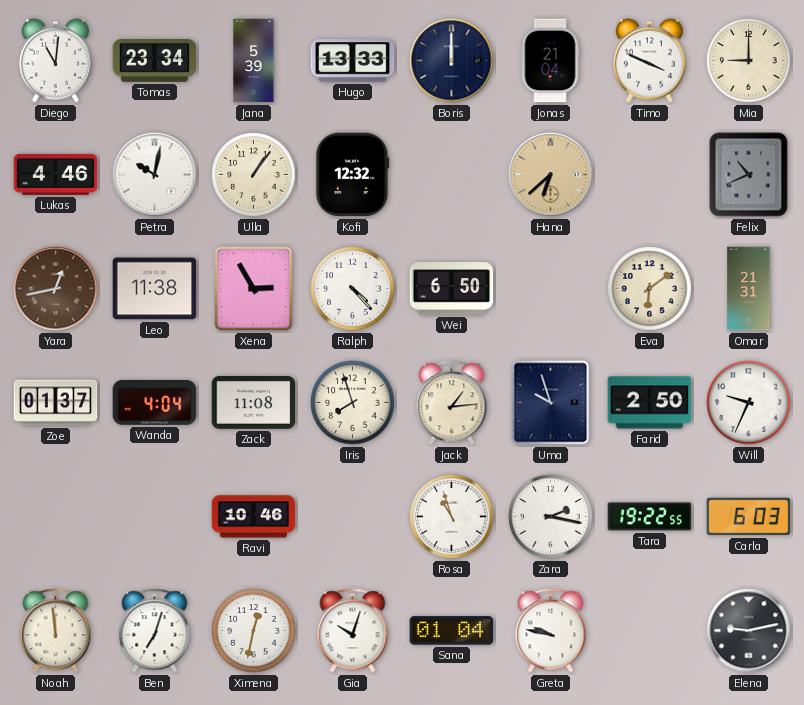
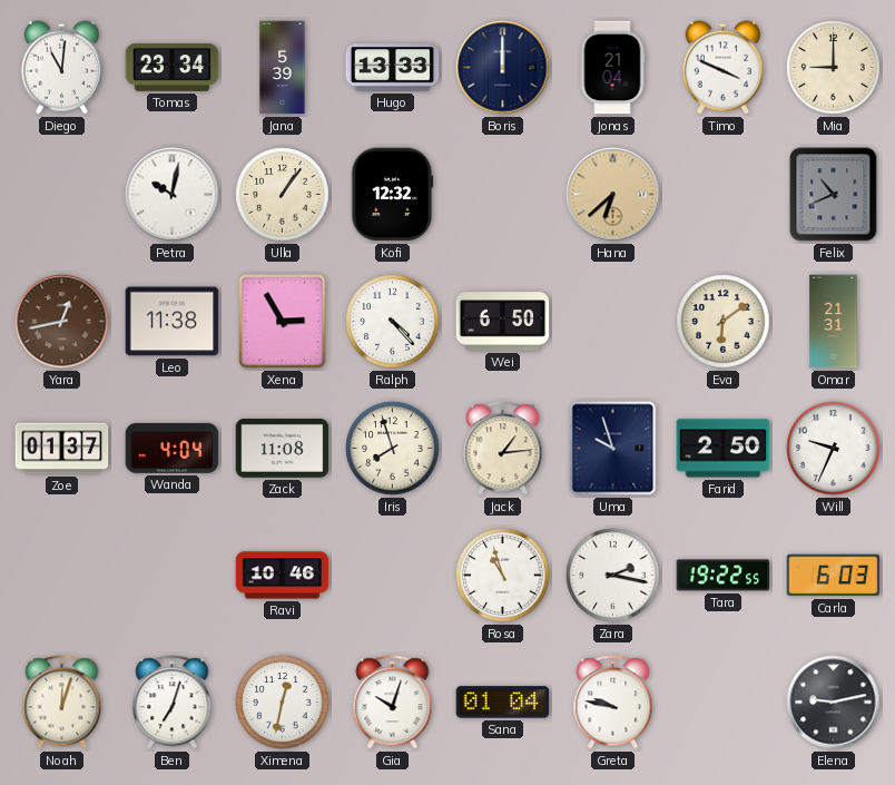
Lukas: 4:46 -> none
Noah: 11:59 -> 12:03
